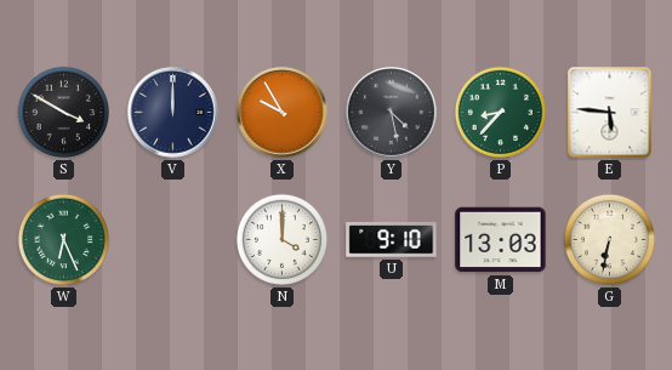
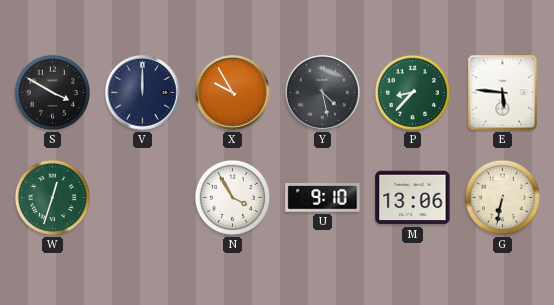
W: 6:26 -> 12:33
N: 4:00 -> 3:55
M: 13:03 -> 13:06
